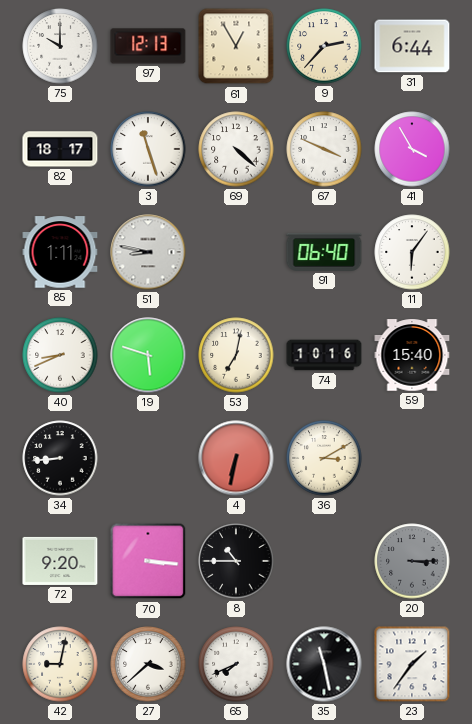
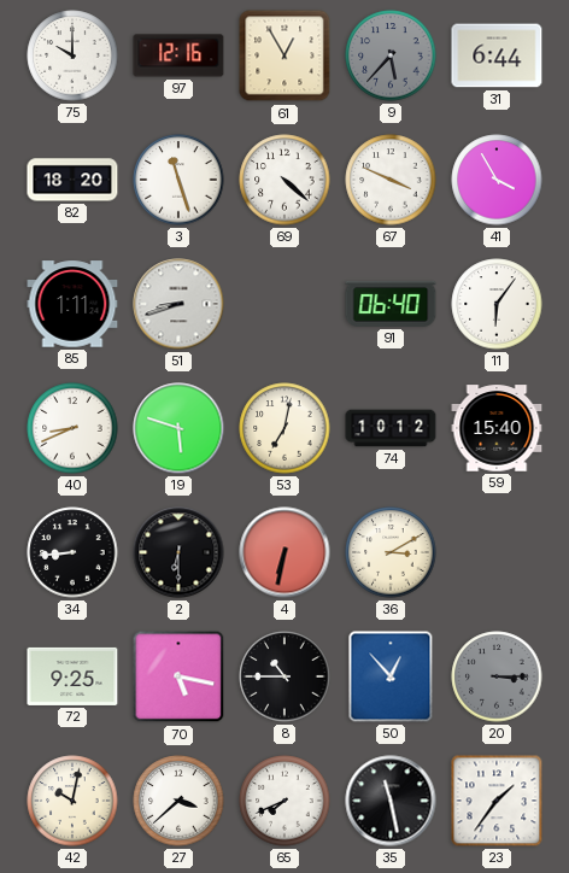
97: 12:13 -> 12:16
9: 2:37 -> 5:37
9 dial: cream -> grey
82: 18:17 -> 18:20
51: 8:47 -> 8:42
74: 10:16 -> 10:12
2: none -> 6:30
72: 9:20 -> 9:25
70: 3:16 -> 5:17
50: none -> 12:53
42: 9:02 -> 10:02
